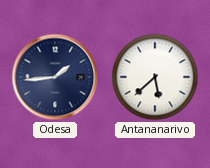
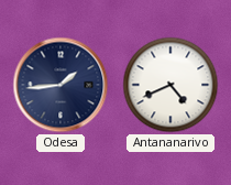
Antananarivo: 5:38 -> 4:41
